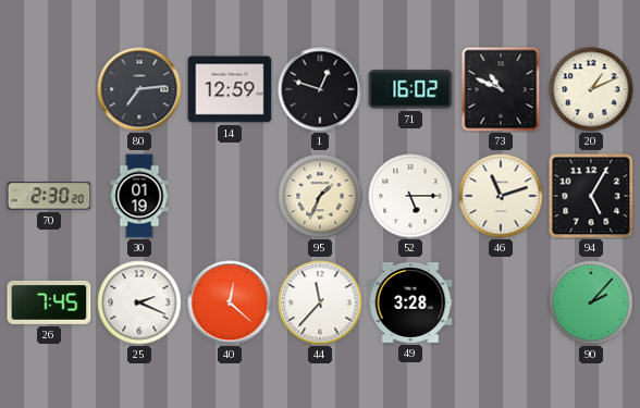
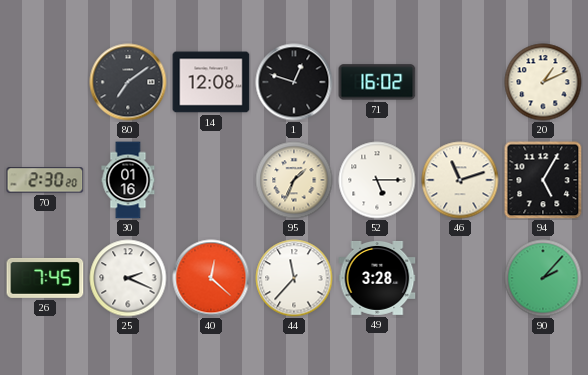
80: 7:14 -> 7:09
14: 12:59 -> 12:08
73: 10:49 -> none
30: 01:19 -> 01:16
